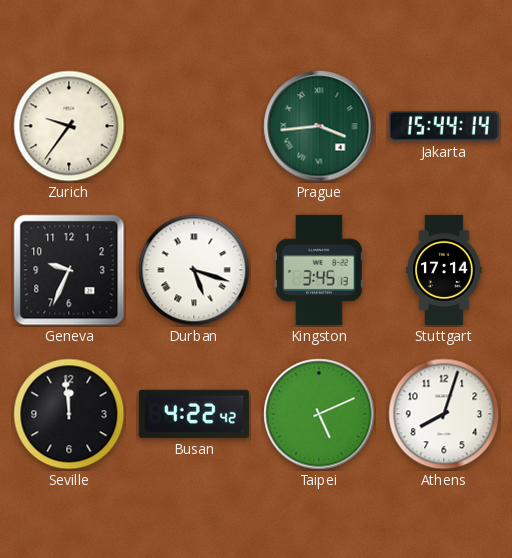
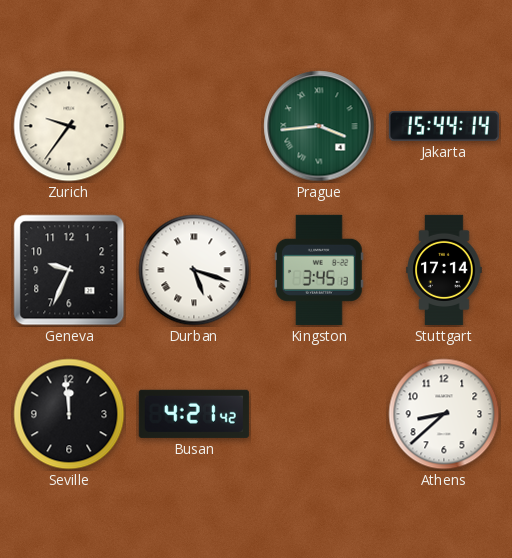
Busan: 4:22 -> 4:21
Taipei: 5:11 -> none
Athens: 8:03 -> 8:38
